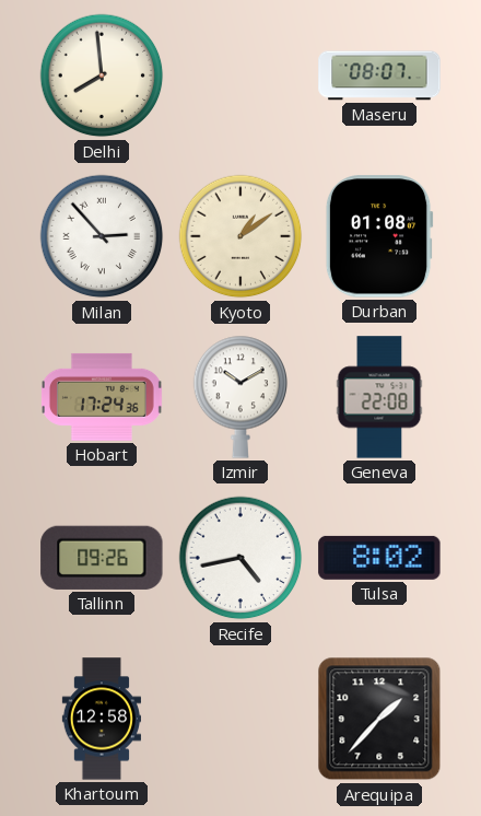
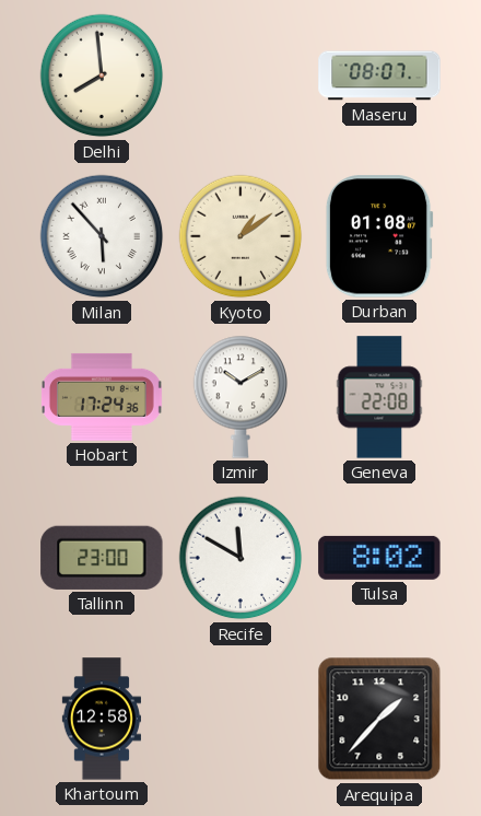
Milan: 2:53 -> 5:53
Tallinn: 09:26 -> 23:00
Recife: 4:43 -> 11:50
